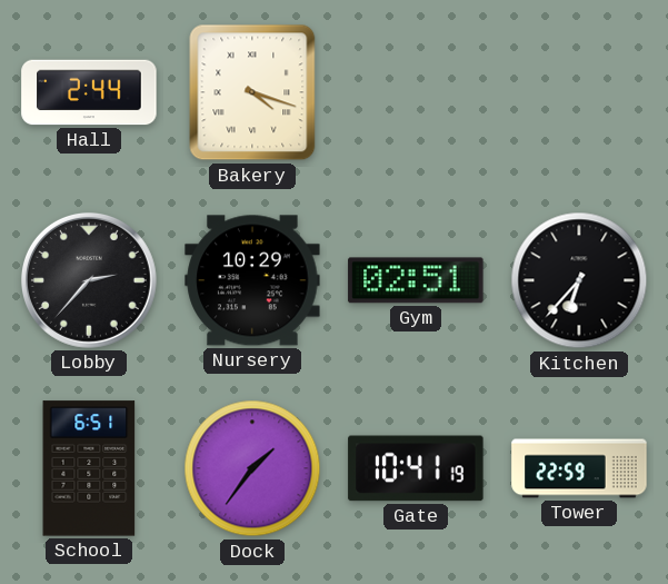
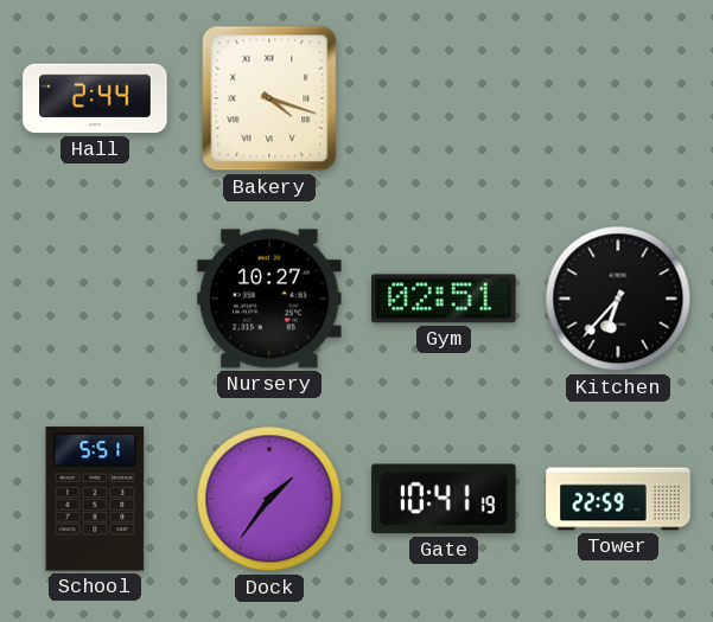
Lobby: 2:37 -> none
Nursery: 10:29 -> 10:27
School: 6:51 -> 5:51
